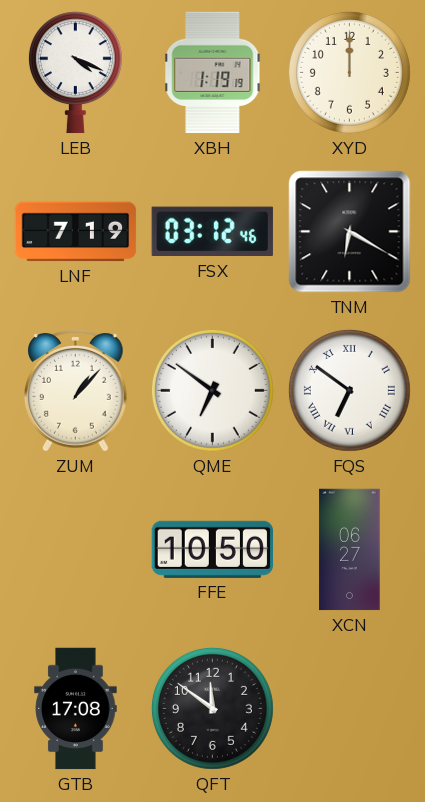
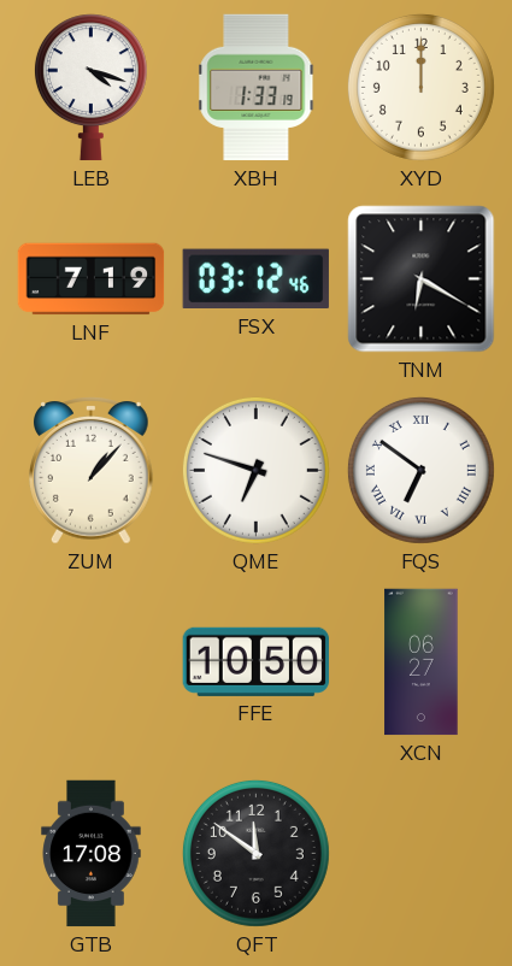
LEB: 4:19 -> 4:18
XBH: 1:19 -> 1:33
QME: 6:51 -> 6:48
